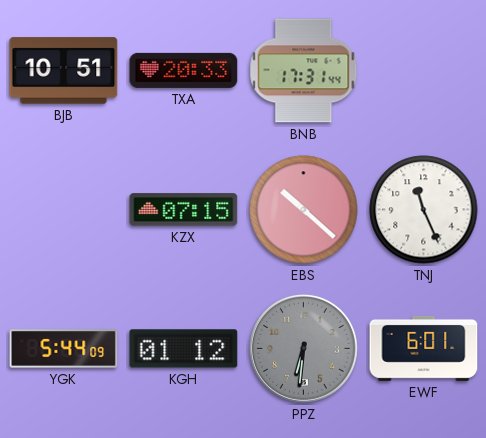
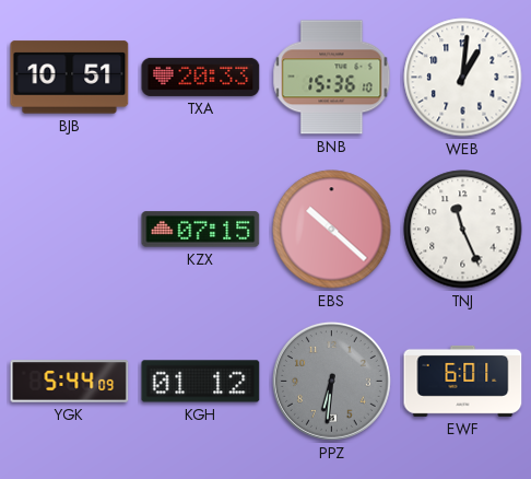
BNB: 17:31 -> 15:36
WEB: none -> 1:01
